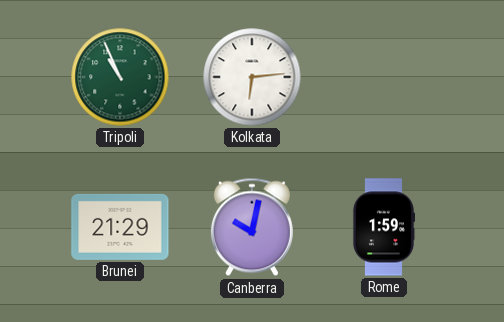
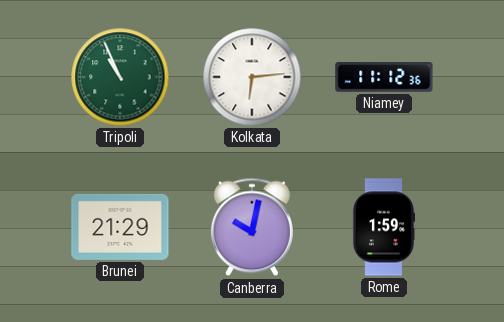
Niamey: none -> 11:12
